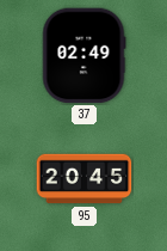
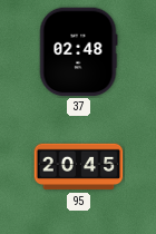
37: 02:49 -> 02:48
